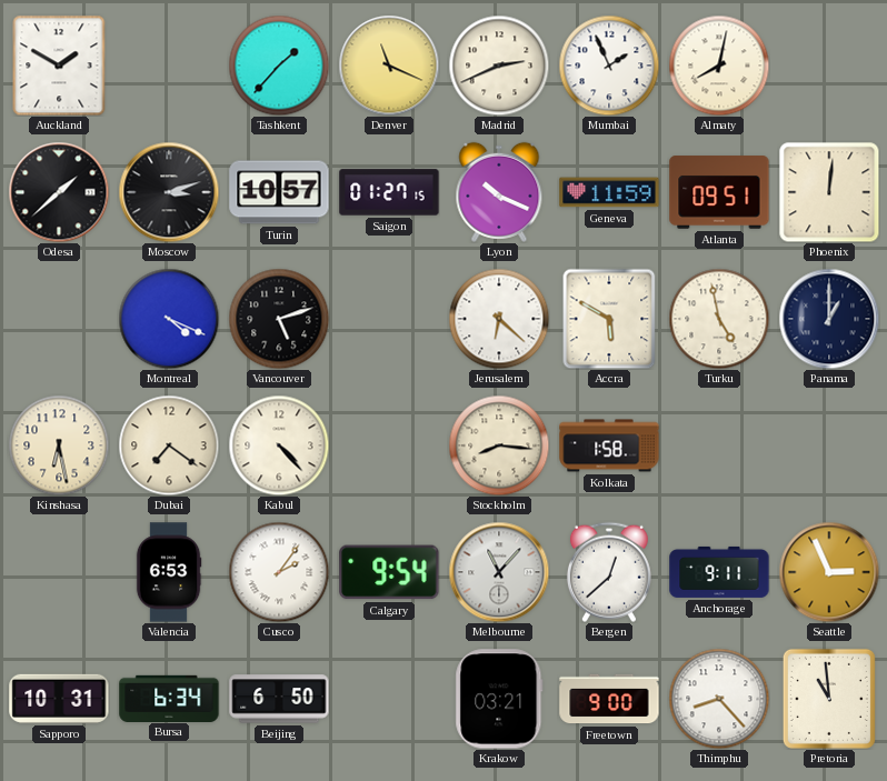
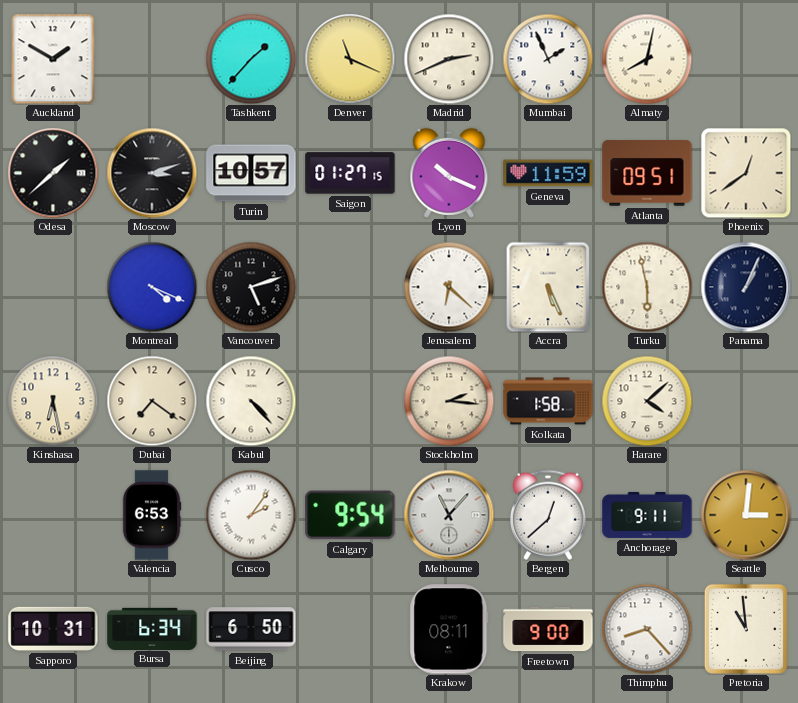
Phoenix: 12:01 -> 12:39
Accra: 5:50 -> 5:26
Turku: 4:58 -> 5:58
Panama: 1:00 -> 1:04
Stockholm: 8:16 -> 2:16
Harare: none -> 4:08
Seattle: 2:56 -> 3:01
Krakow: 03:21 -> 08:11
